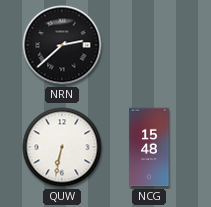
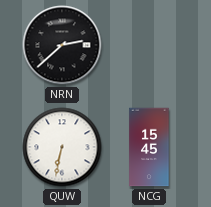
NCG: 15:48 -> 15:45
